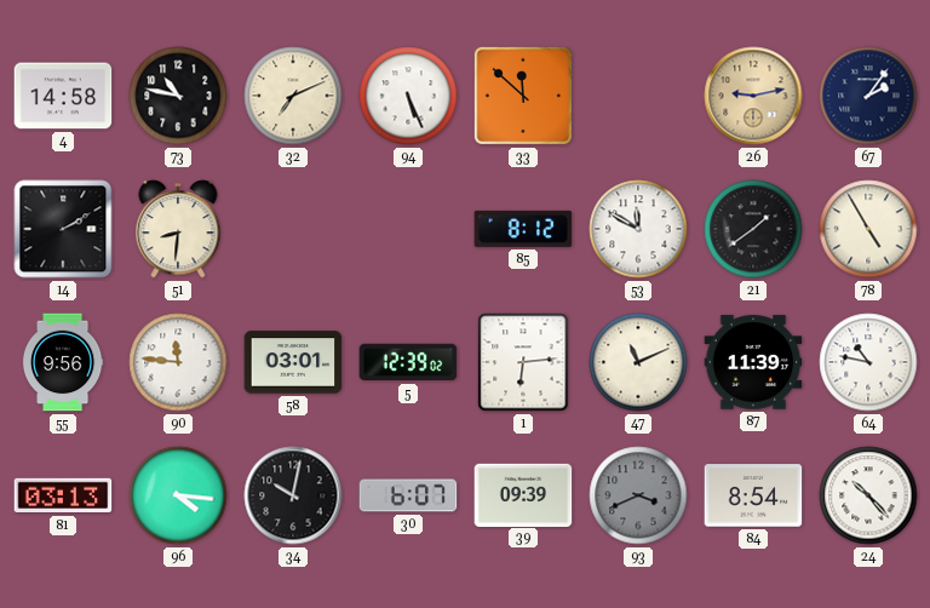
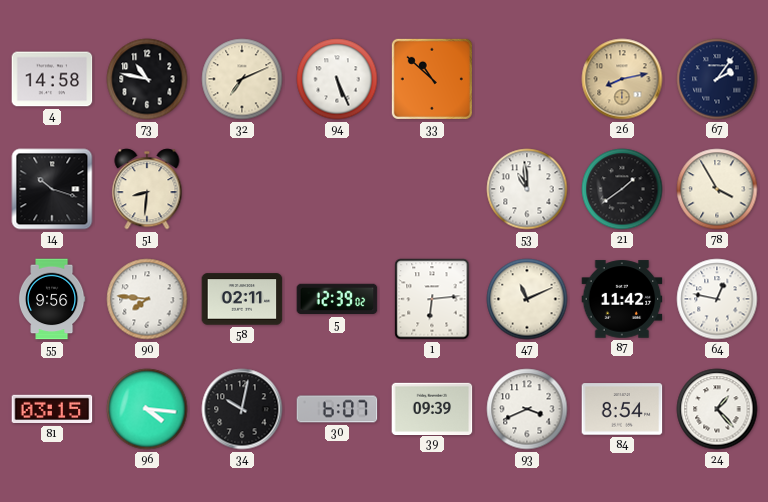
33: 11:52 -> 10:52
26: 9:13 -> 8:13
14: 2:10 -> 10:18
85: 8:12 -> none
53: 11:50 -> 10:59
78: 4:55 -> 3:55
90: 11:46 -> 7:46
58: 03:01 -> 02:11
87: 11:39 -> 11:42
64: 10:47 -> 12:47
81: 03:13 -> 03:15
93 dial: grey -> white
24: 10:23 -> 1:23
